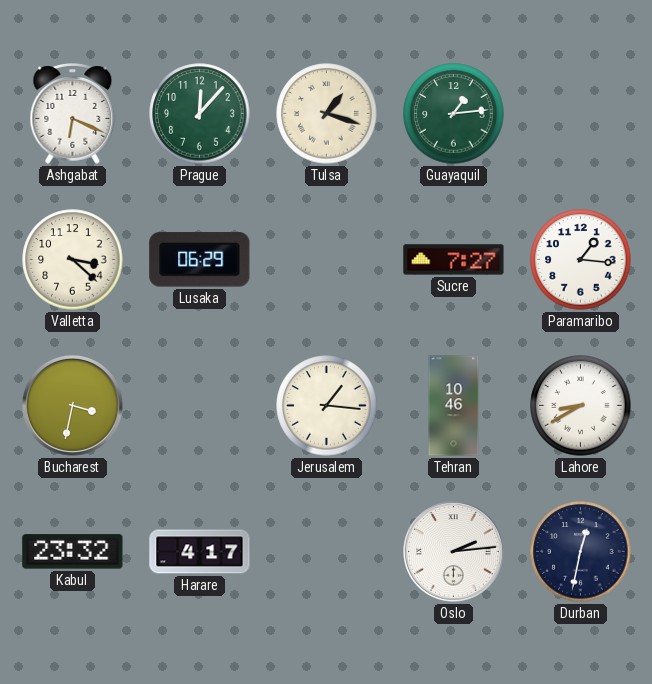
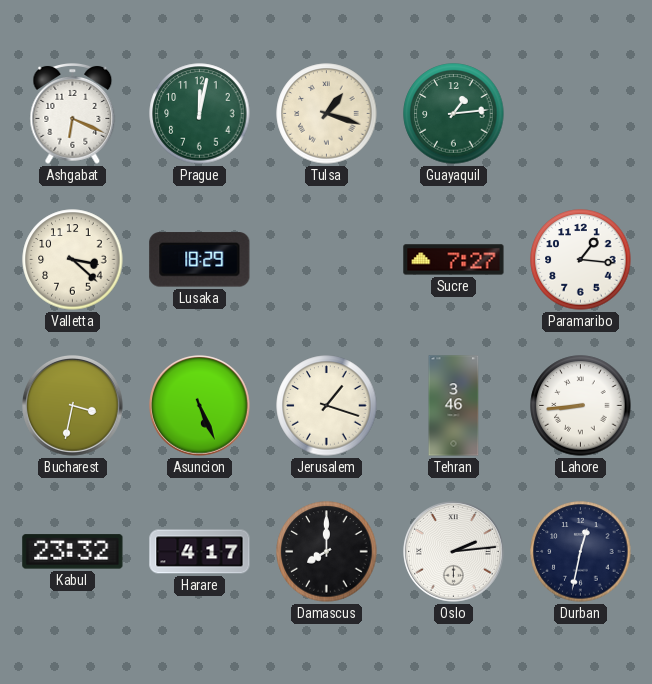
Prague: 12:07 -> 12:02
Lusaka: 06:29 -> 18:29
Asuncion: none -> 5:26
Jerusalem: 1:16 -> 1:18
Tehran: 10:46 -> 3:46
Lahore: 8:40 -> 8:44
Damascus: none -> 8:00
